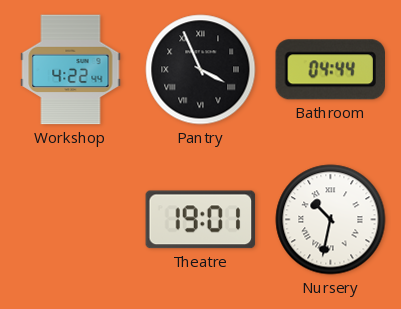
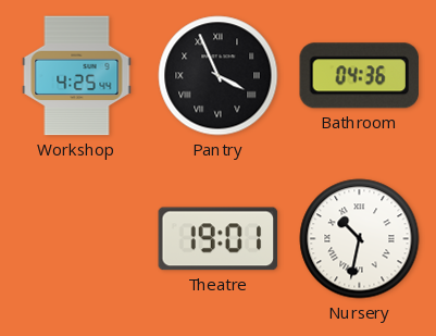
Workshop: 4:22 -> 4:25
Bathroom: 04:44 -> 04:36
